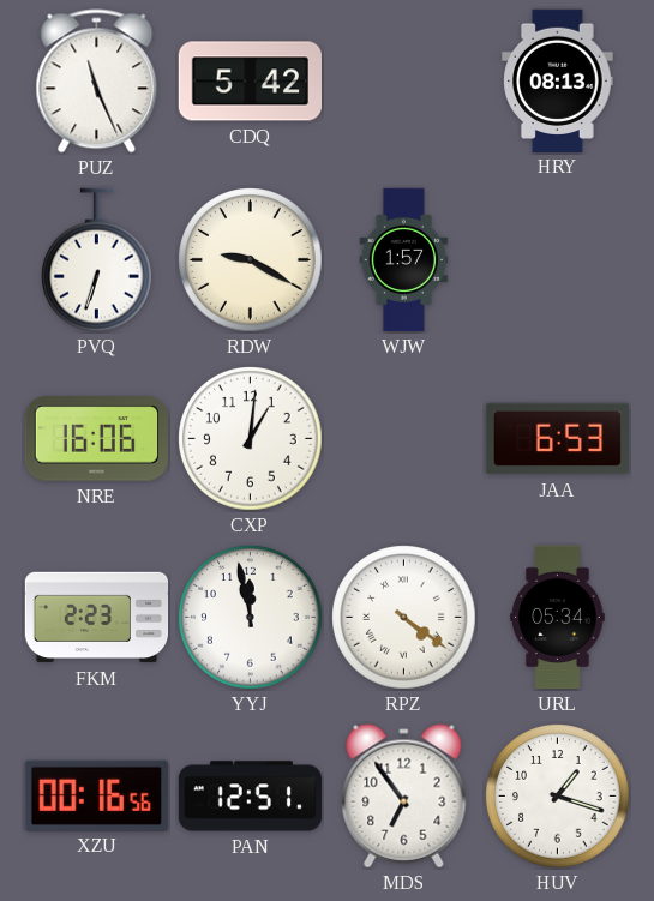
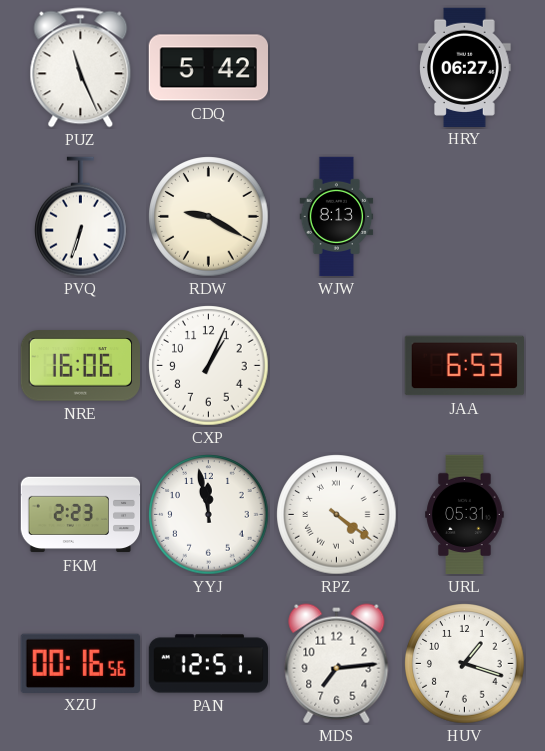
HRY: 08:13 -> 06:27
WJW: 1:57 -> 8:13
CXP: 1:01 -> 1:04
URL: 05:34 -> 05:31
MDS: 6:54 -> 7:14
